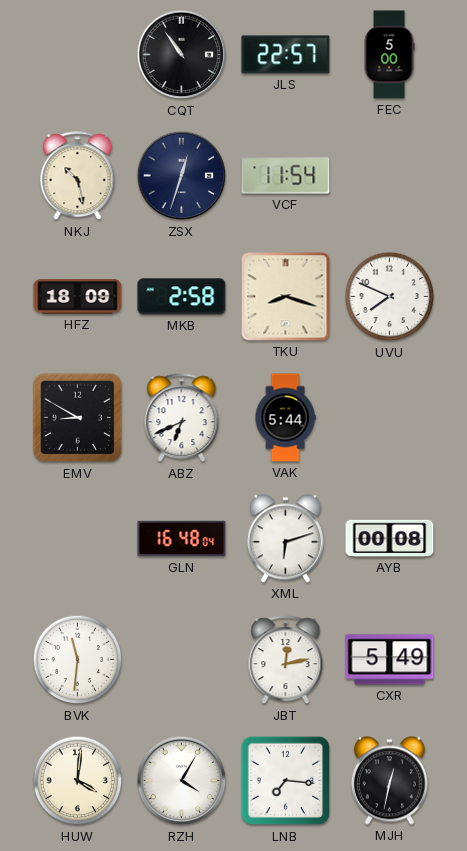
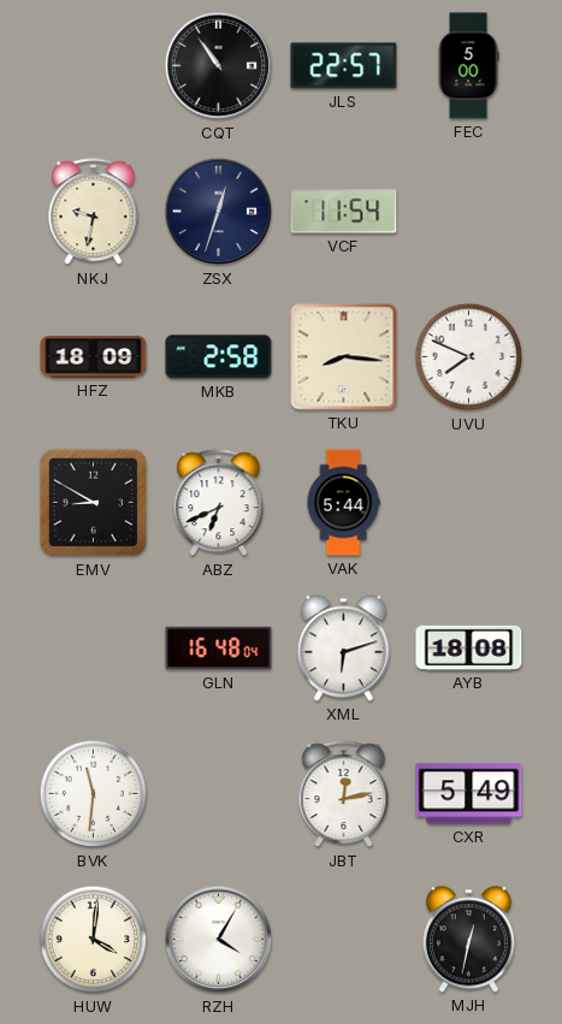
NKJ: 10:28 -> 9:32
TKU: 8:18 -> 8:16
AYB: 00:08 -> 18:08
LNB: 7:16 -> none
